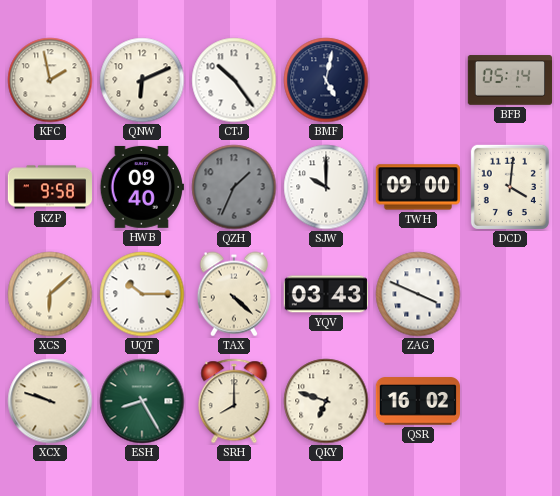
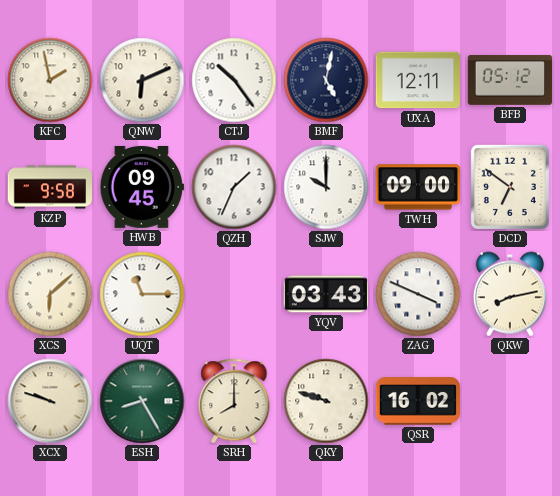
UXA: none -> 12:11
BFB: 05:14 -> 05:12
HWB: 09:40 -> 09:45
QZH dial: grey -> white
DCD: 4:01 -> 6:51
UQT: 10:15 -> 11:15
TAX: 4:22 -> none
QKW: none -> 8:13
QKY: 6:48 -> 9:48
